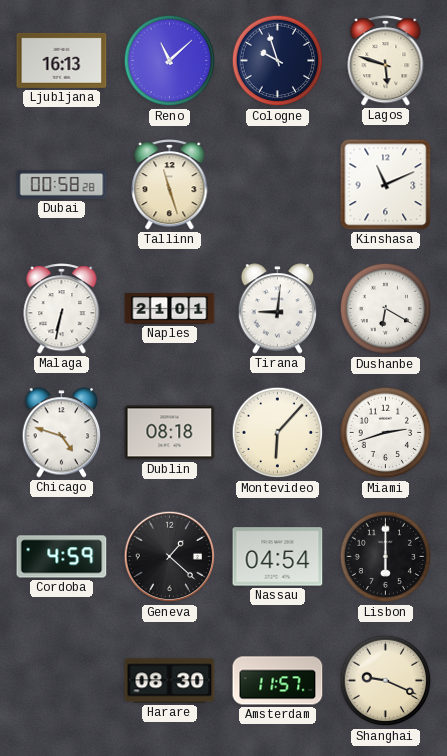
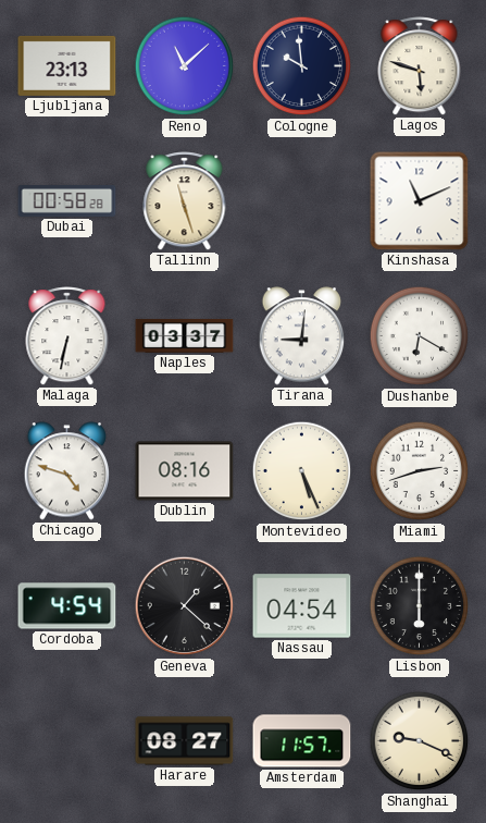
Ljubljana: 16:13 -> 23:13
Cologne: 9:57 -> 9:59
Naples: 21:01 -> 03:37
Dublin: 08:18 -> 08:16
Montevideo: 6:07 -> 5:26
Cordoba: 4:59 -> 4:54
Harare: 08:30 -> 08:27
